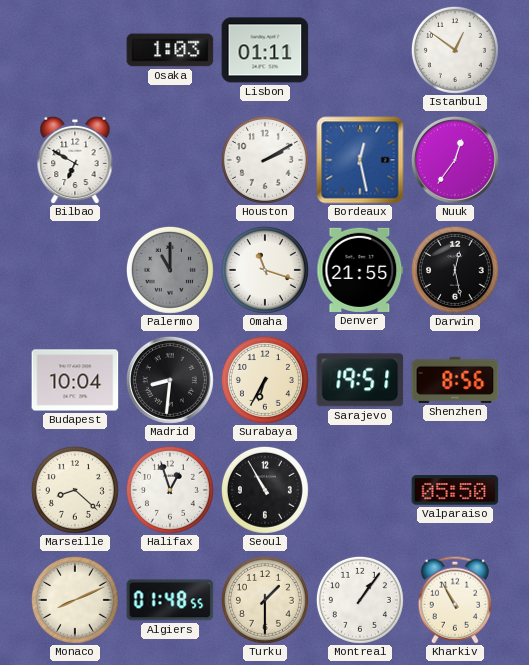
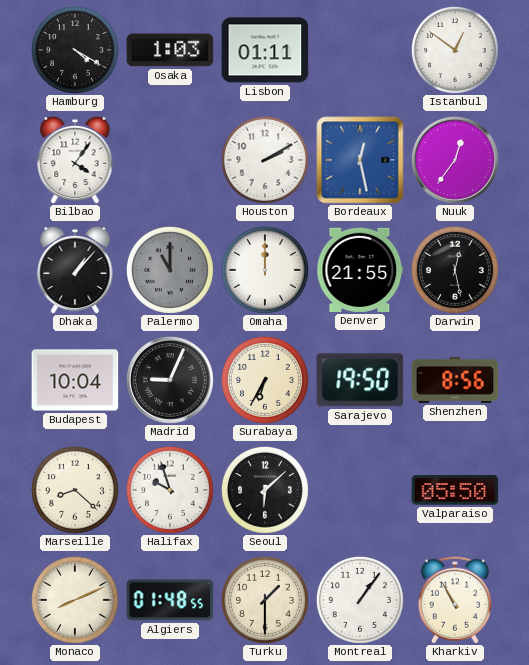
Hamburg: none -> 4:20
Bilbao: 6:50 -> 4:06
Dhaka: none -> 1:07
Omaha: 11:18 -> 12:00
Madrid: 8:31 -> 9:04
Sarajevo: 19:51 -> 19:50
Halifax: 12:57 -> 9:57
Seoul: 10:55 -> 6:08
